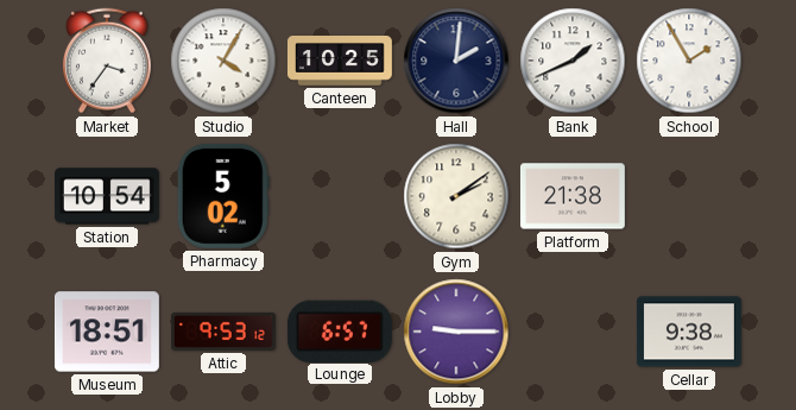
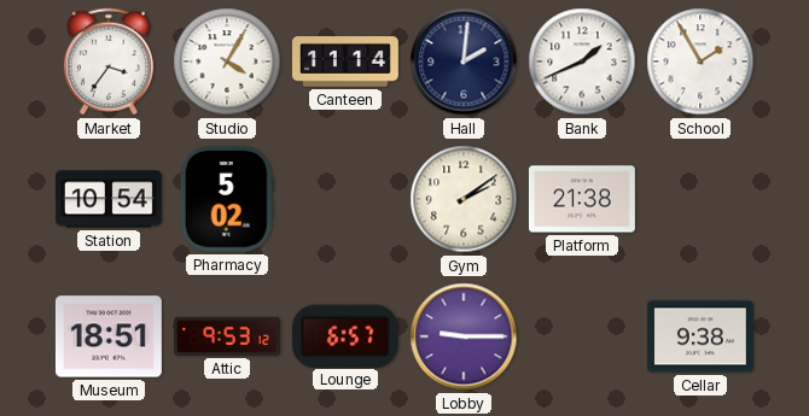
Canteen: 10:25 -> 11:14
